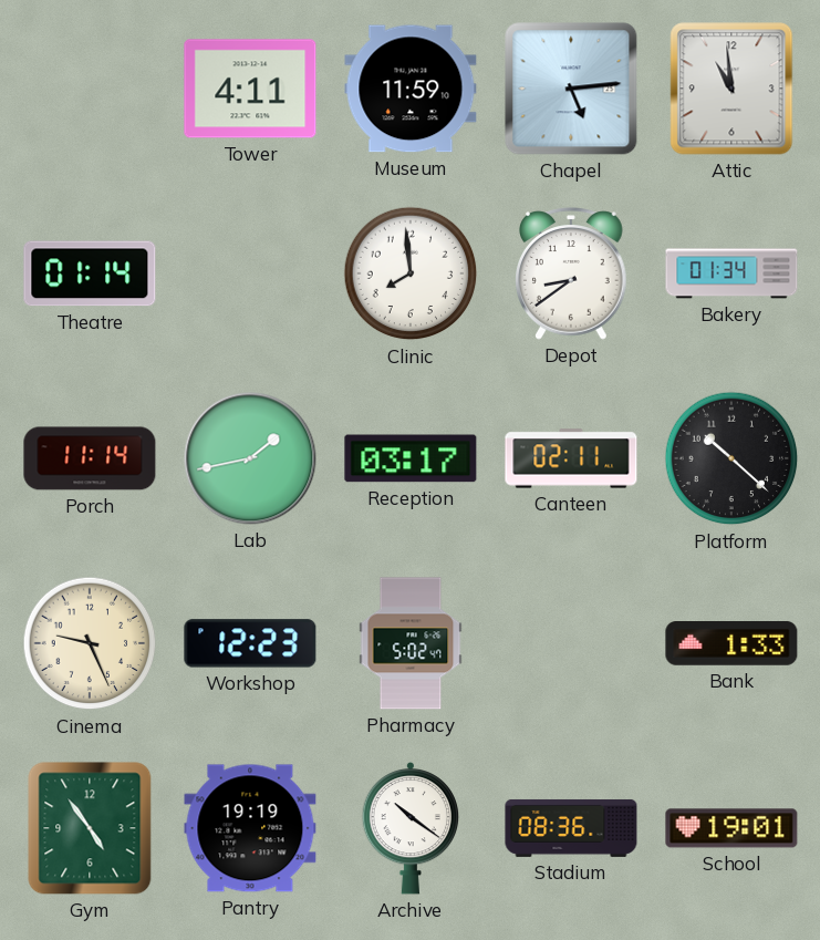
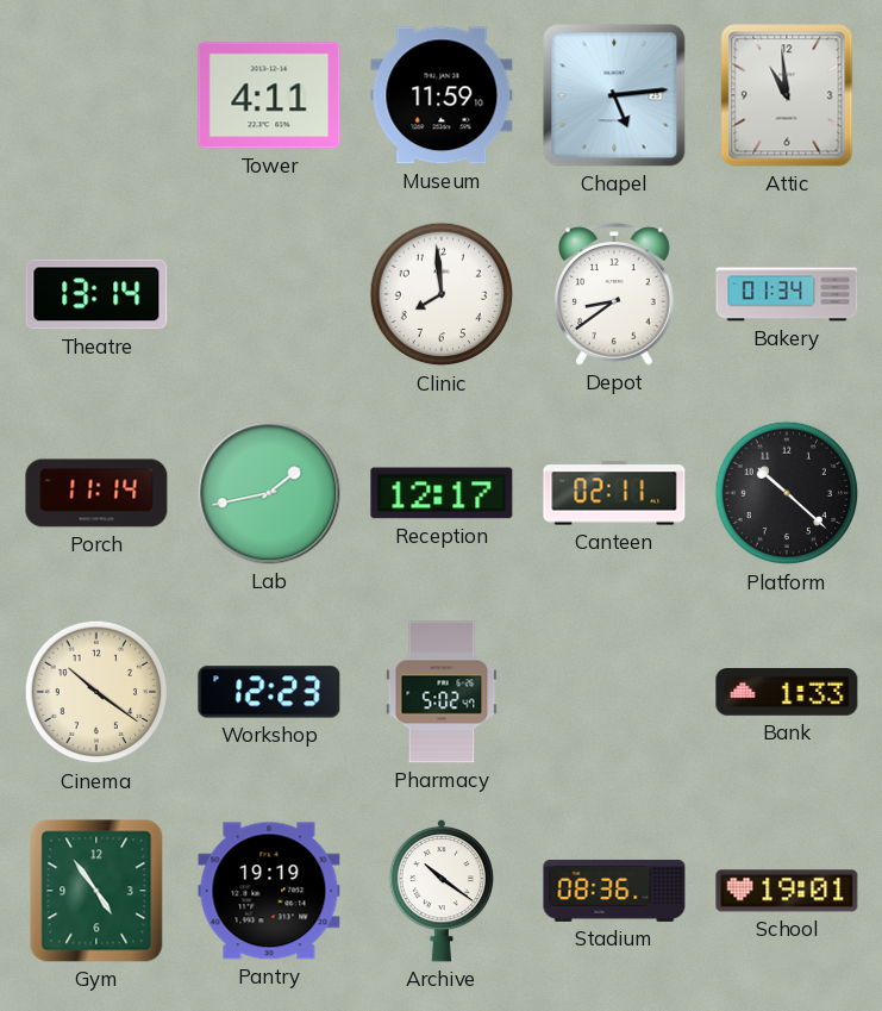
Theatre: 01:14 -> 13:14
Reception: 03:17 -> 12:17
Cinema: 9:26 -> 10:21
